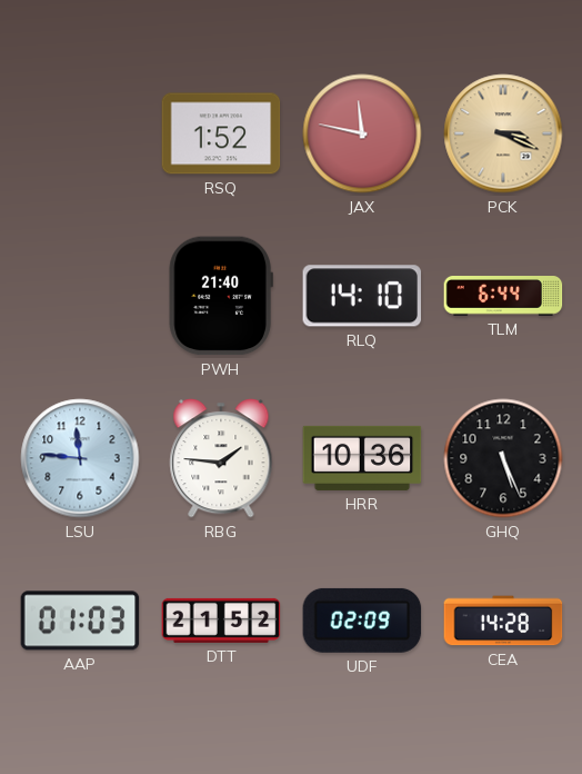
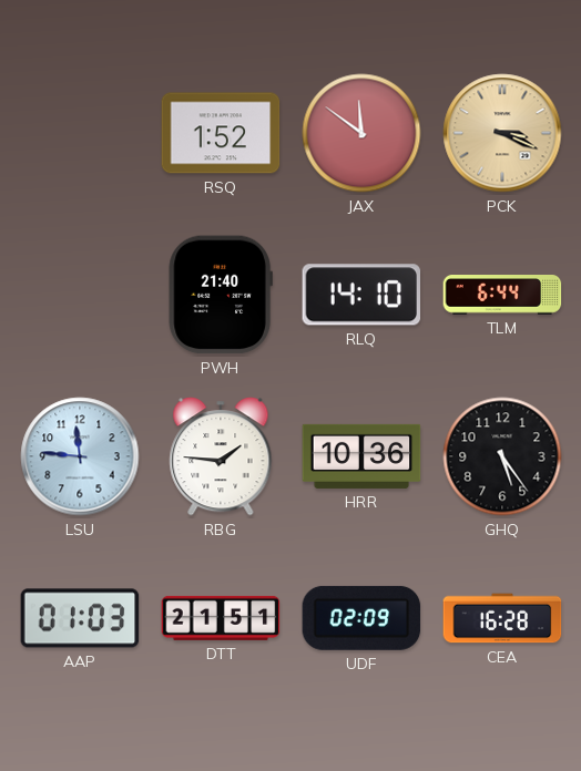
JAX: 11:47 -> 11:51
GHQ: 5:26 -> 5:24
DTT: 21:52 -> 21:51
CEA: 14:28 -> 16:28
